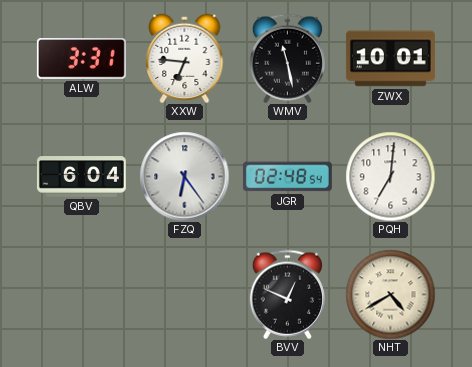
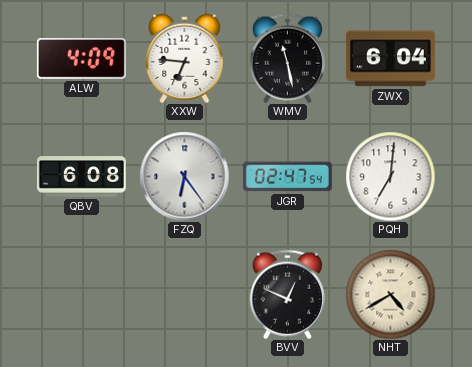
ALW: 3:31 -> 4:09
ZWX: 10:01 -> 6:04
QBV: 6:04 -> 6:08
JGR: 02:48 -> 02:47
